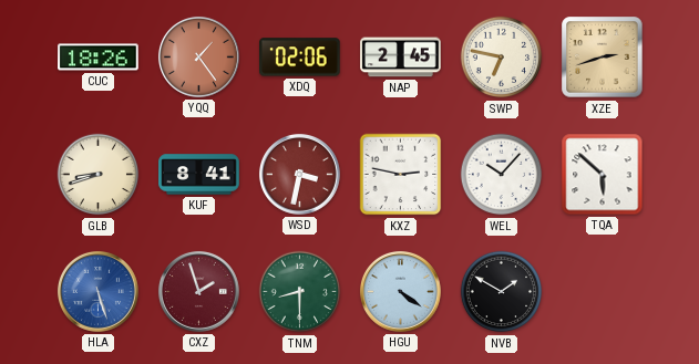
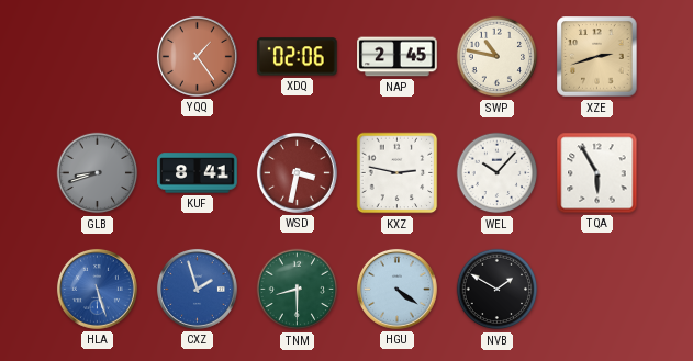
CUC: 18:26 -> none
SWP: 6:47 -> 10:47
GLB dial: cream -> grey
TQA: 5:52 -> 5:55
CXZ dial: burgundy -> blue
